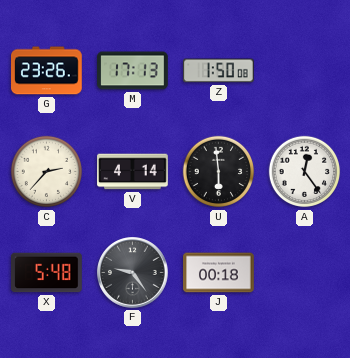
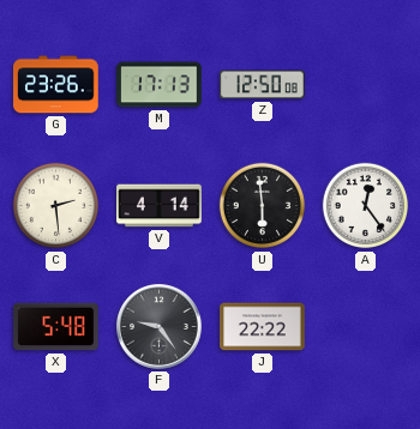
Z: 1:50 -> 12:50
C: 2:37 -> 2:29
J: 00:18 -> 22:22
